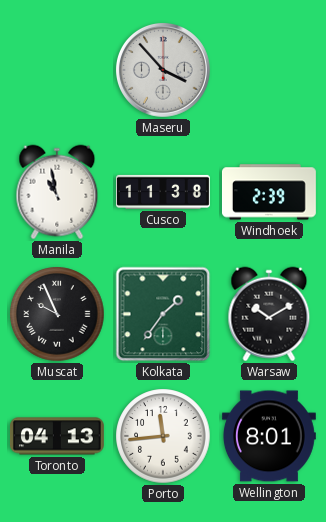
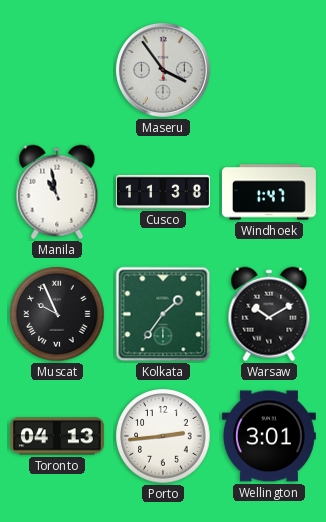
Maseru: 3:53 -> 3:54
Windhoek: 2:39 -> 1:47
Porto: 11:44 -> 2:44
Wellington: 8:01 -> 3:01
